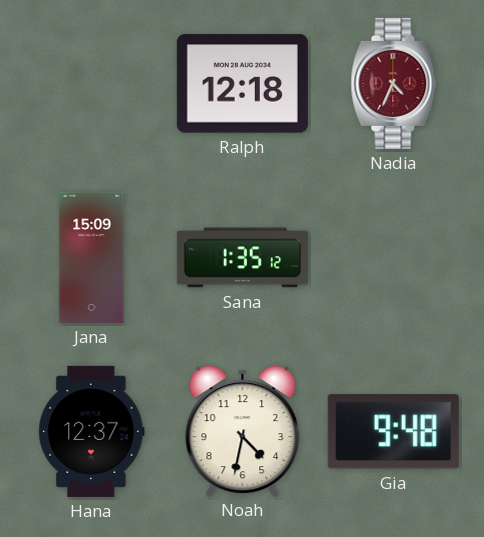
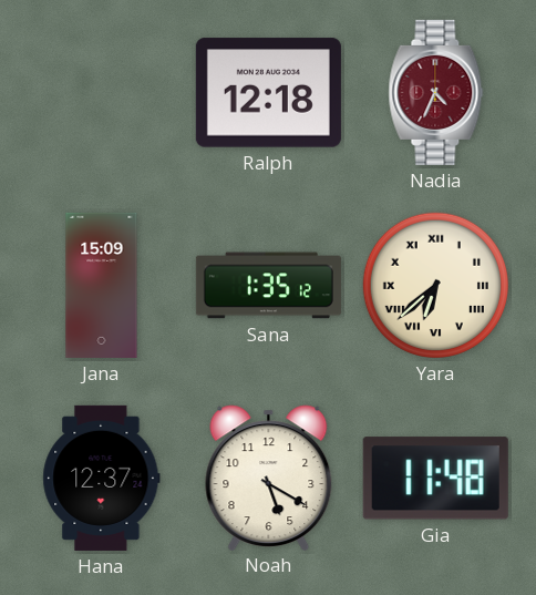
Yara: none -> 6:38
Noah: 4:32 -> 5:20
Gia: 9:48 -> 11:48
